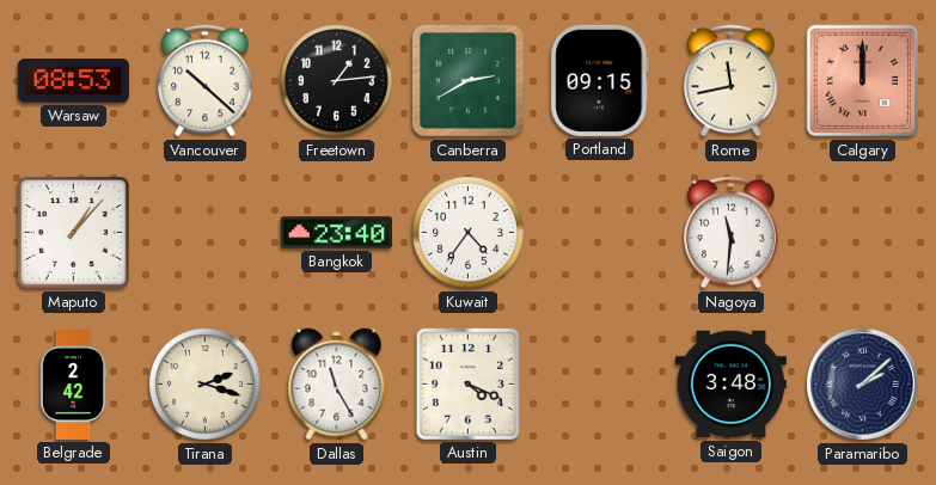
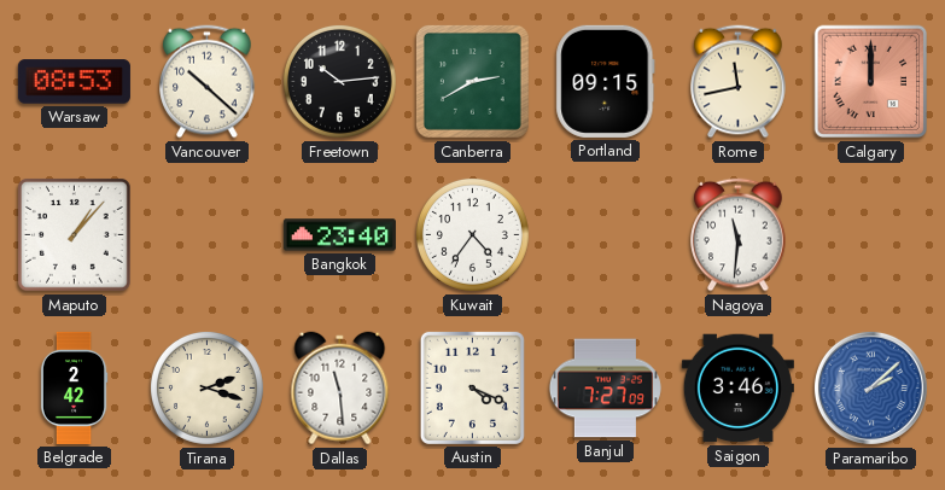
Freetown: 1:14 -> 10:14
Dallas: 11:25 -> 11:29
Banjul: none -> 7:27
Saigon: 3:48 -> 3:46
Paramaribo dial: navy -> blue
